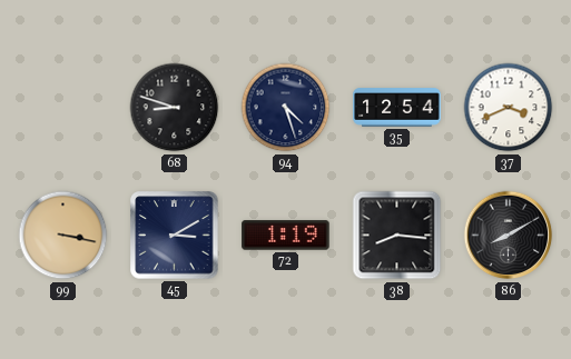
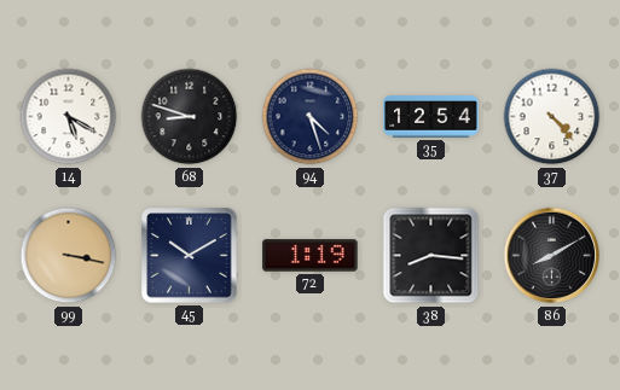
14: none -> 5:20
37: 3:41 -> 4:23
45: 3:10 -> 10:10
